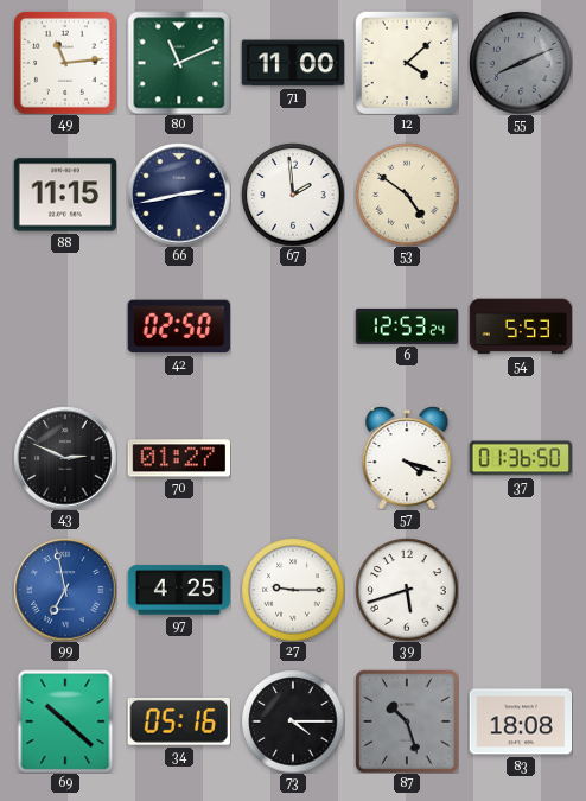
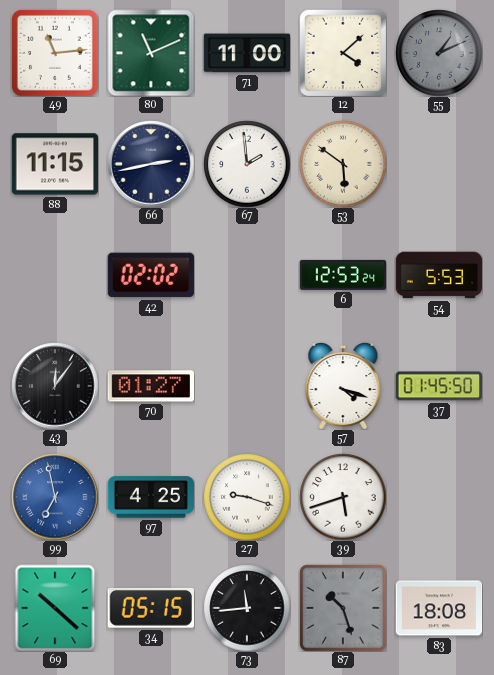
55: 8:11 -> 1:11
53: 4:51 -> 5:51
42: 02:50 -> 02:02
43: 2:49 -> 12:06
37: 01:36 -> 01:45
27: 9:15 -> 9:18
34: 05:16 -> 05:15
73: 4:15 -> 11:44
